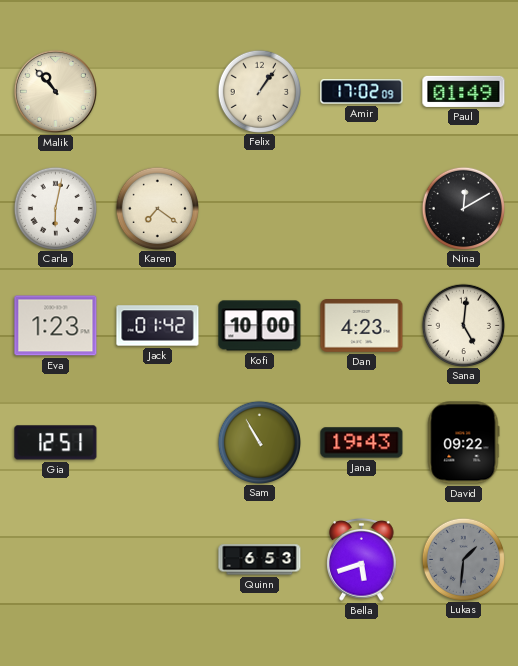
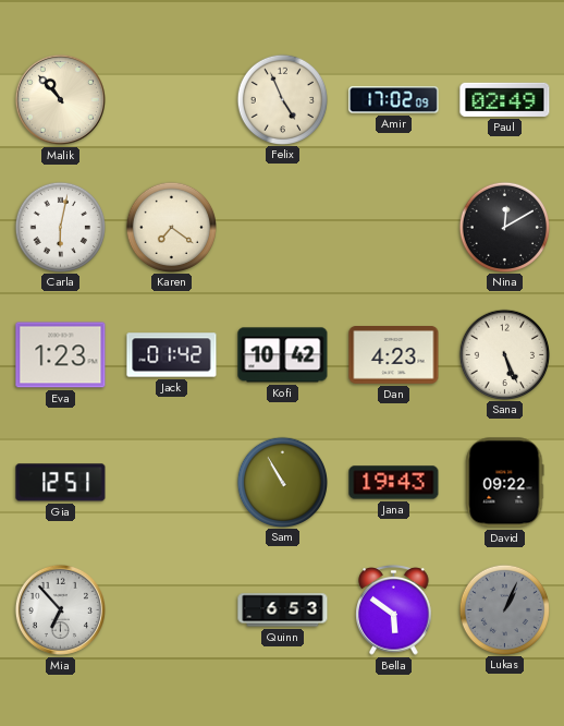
Felix: 1:06 -> 4:56
Paul: 01:49 -> 02:49
Kofi: 10:00 -> 10:42
Sana: 5:01 -> 5:26
Mia: none -> 6:53
Bella: 5:42 -> 5:51
Lukas: 1:31 -> 1:04
